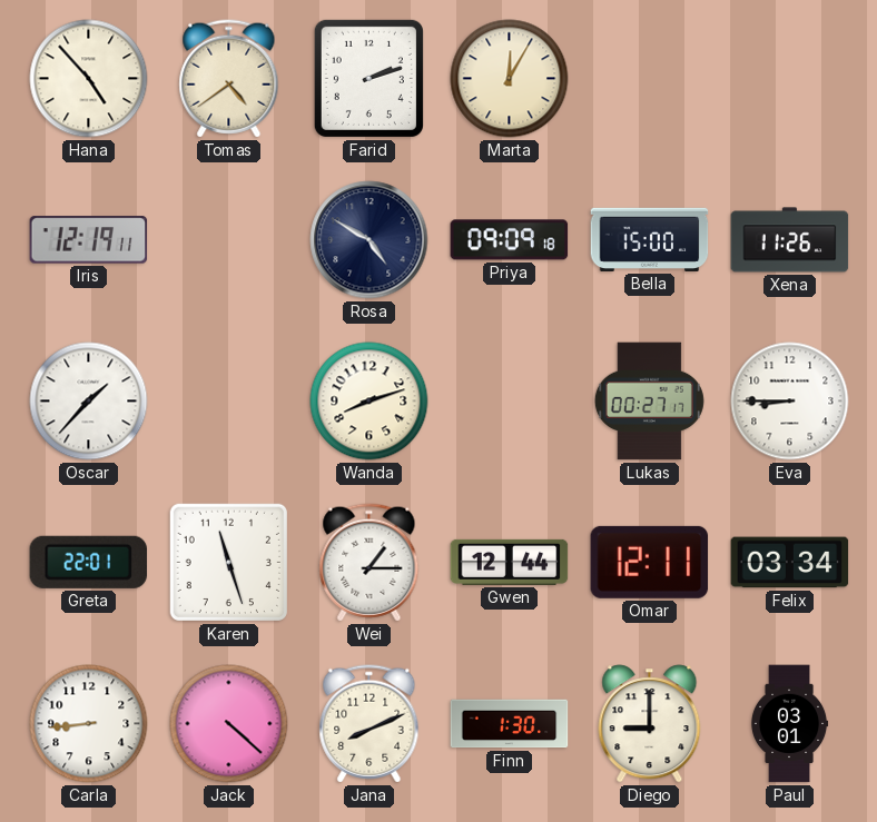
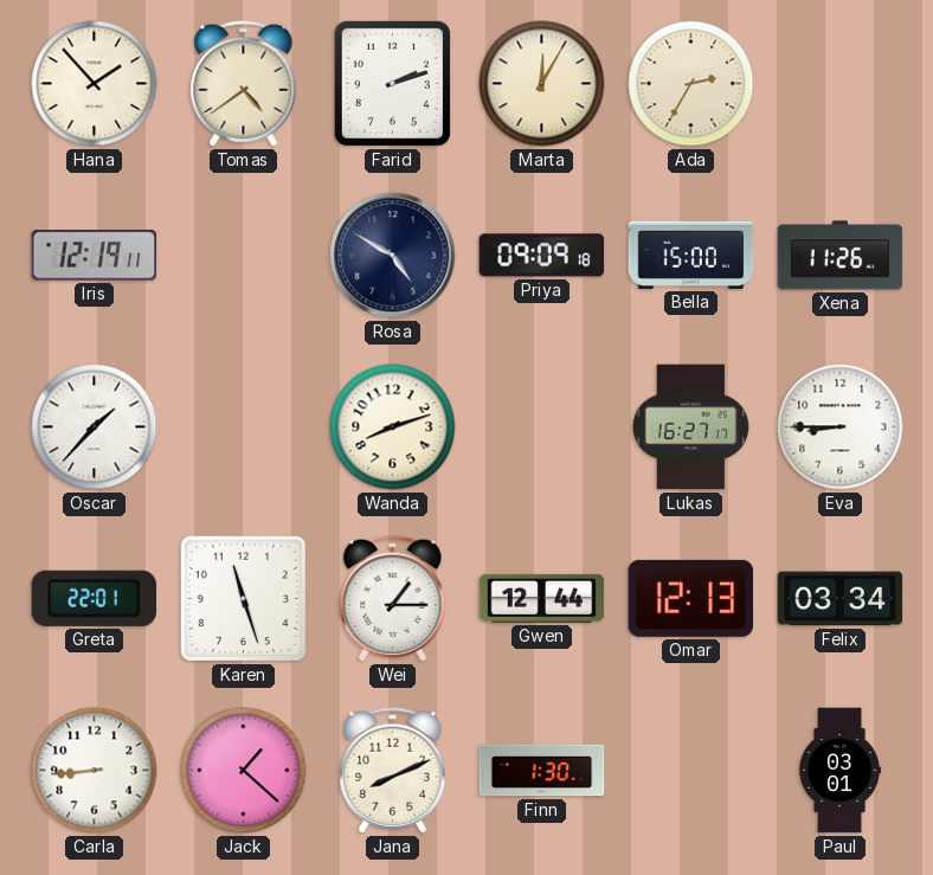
Hana: 4:53 -> 1:53
Ada: none -> 2:35
Lukas: 00:27 -> 16:27
Omar: 12:11 -> 12:13
Jack: 4:22 -> 1:22
Diego: 9:00 -> none
